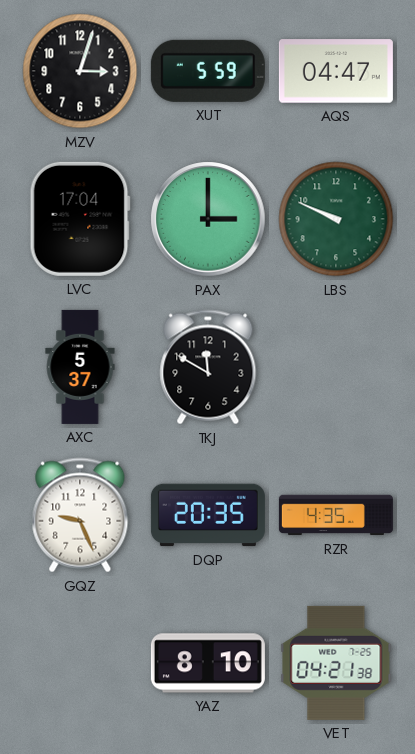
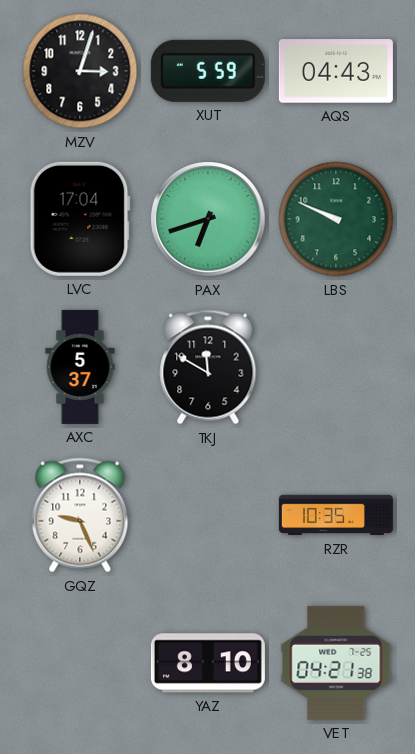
AQS: 04:47 -> 04:43
PAX: 3:00 -> 6:42
DQP: 20:35 -> none
RZR: 4:35 -> 10:35
